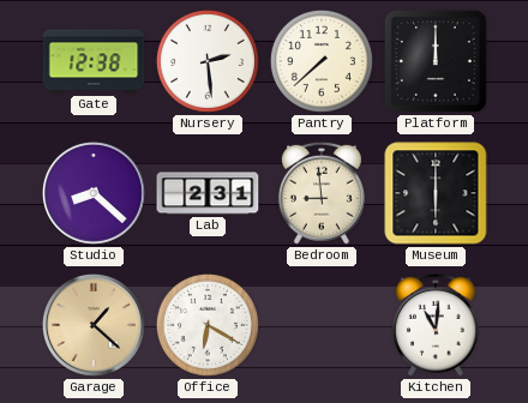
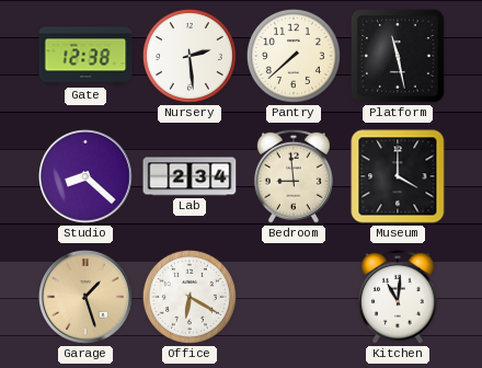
Platform: 12:00 -> 11:28
Lab: 2:31 -> 2:34
Museum: 6:00 -> 4:00
Garage: 1:22 -> 1:27
